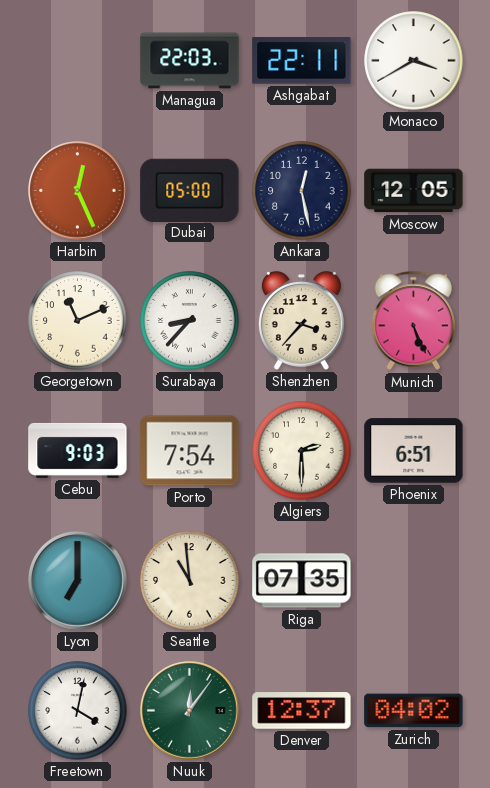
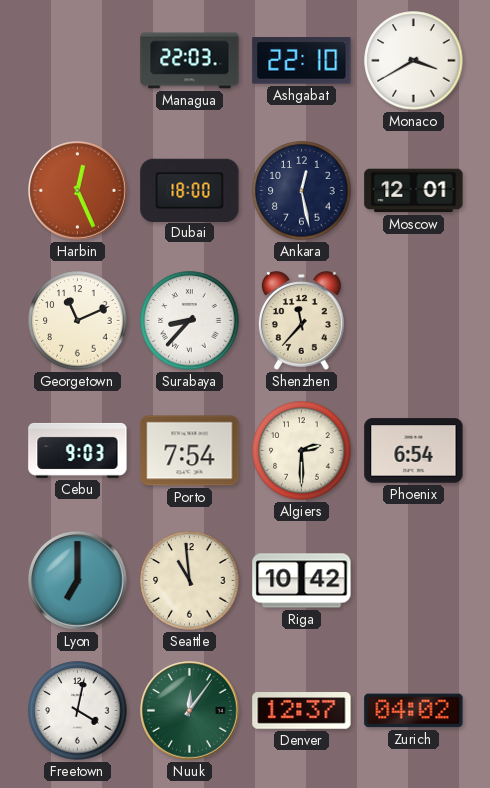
Ashgabat: 22:11 -> 22:10
Dubai: 05:00 -> 18:00
Moscow: 12:05 -> 12:01
Shenzhen: 3:37 -> 11:37
Munich: 5:26 -> none
Phoenix: 6:51 -> 6:54
Riga: 07:35 -> 10:42
